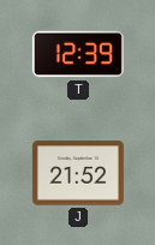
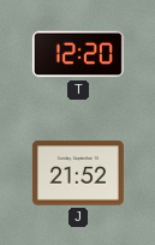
T: 12:39 -> 12:20
